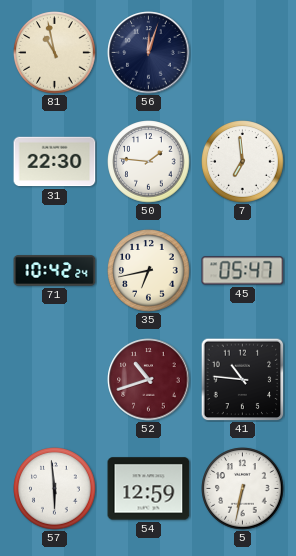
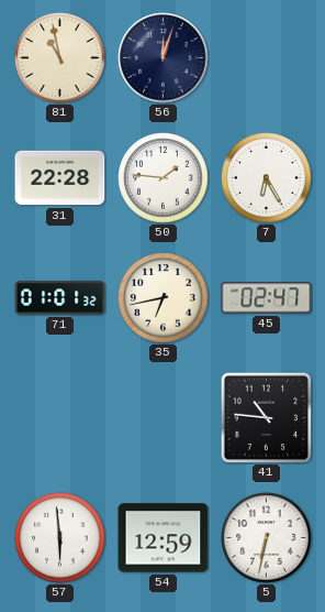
31: 22:30 -> 22:28
7: 6:59 -> 6:25
71: 10:42 -> 01:01
45: 05:47 -> 02:47
52: 10:42 -> none
